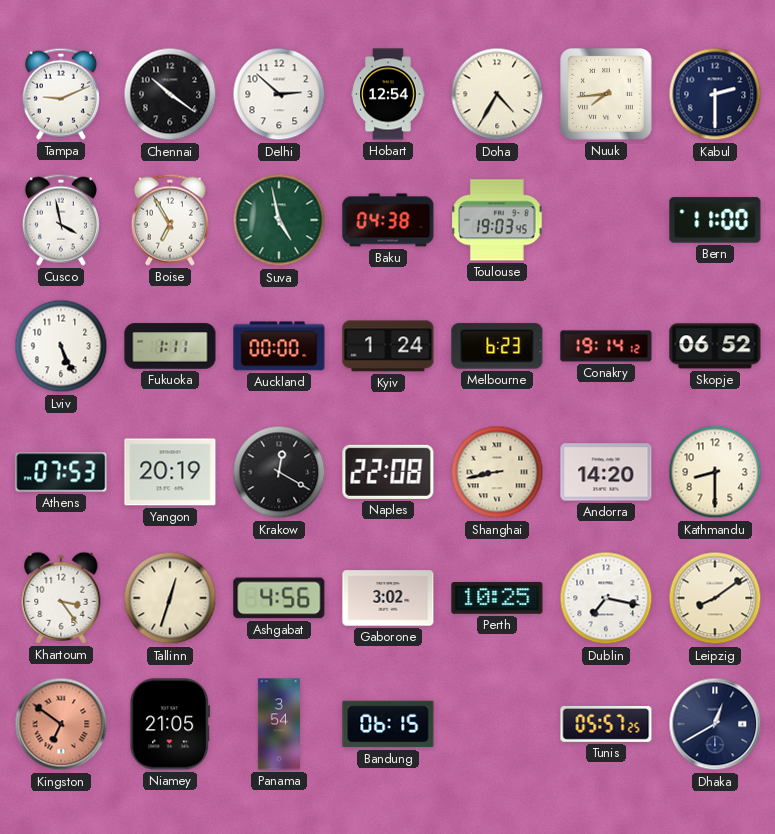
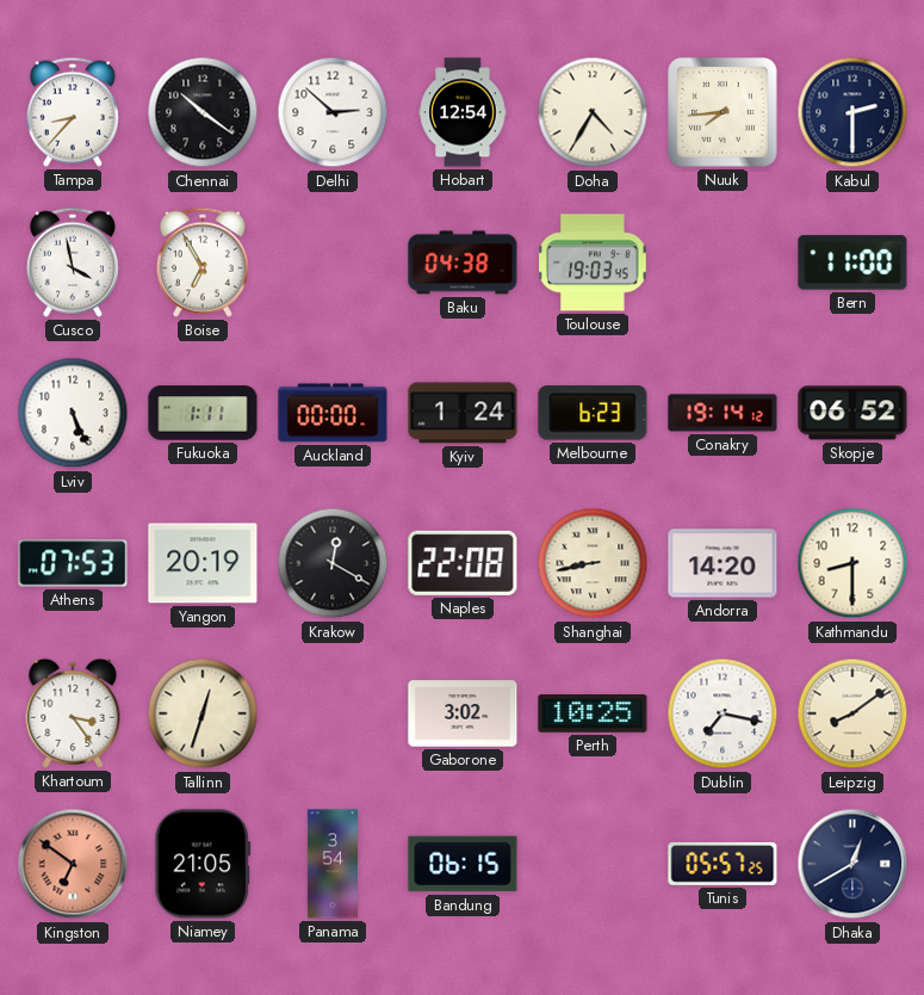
Tampa: 9:11 -> 8:37
Suva: 4:58 -> none
Ashgabat: 4:56 -> none
